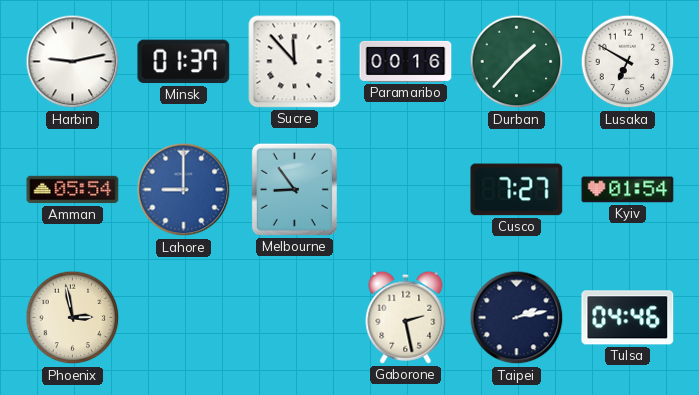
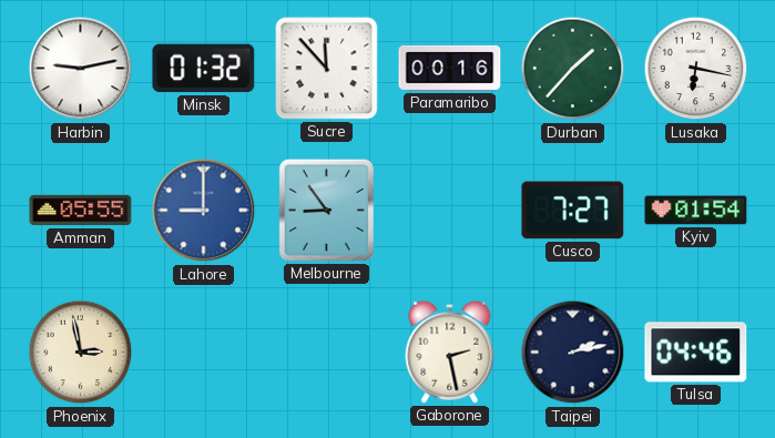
Minsk: 01:37 -> 01:32
Lusaka: 6:50 -> 6:17
Amman: 05:54 -> 05:55
